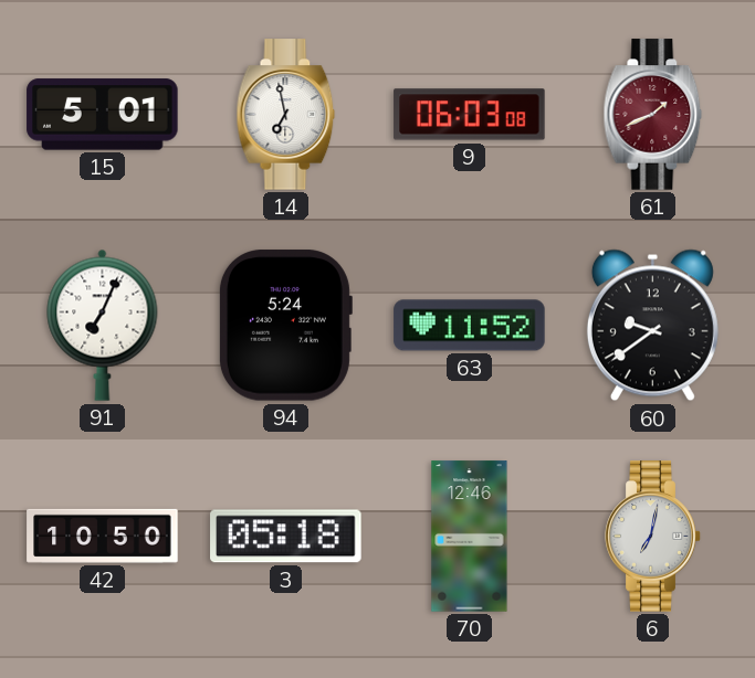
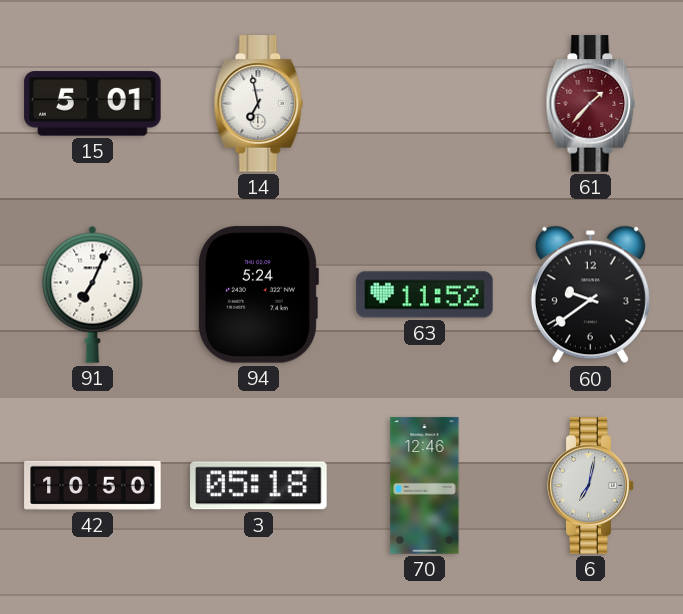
9: 06:03 -> none
61: 1:41 -> 1:37
